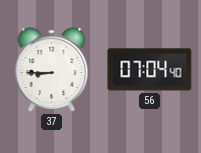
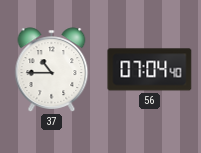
37: 8:45 -> 10:45
